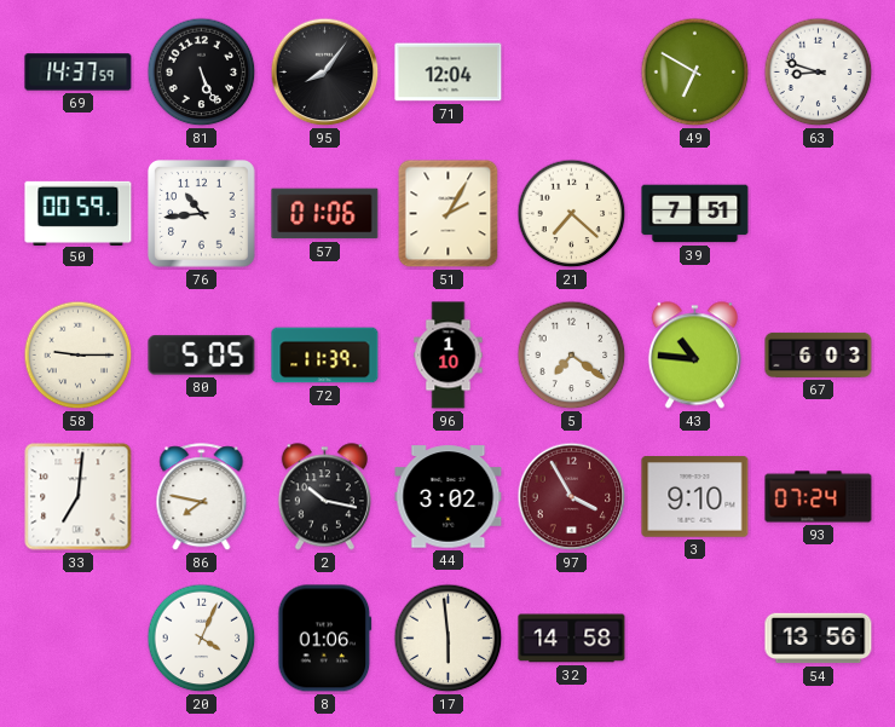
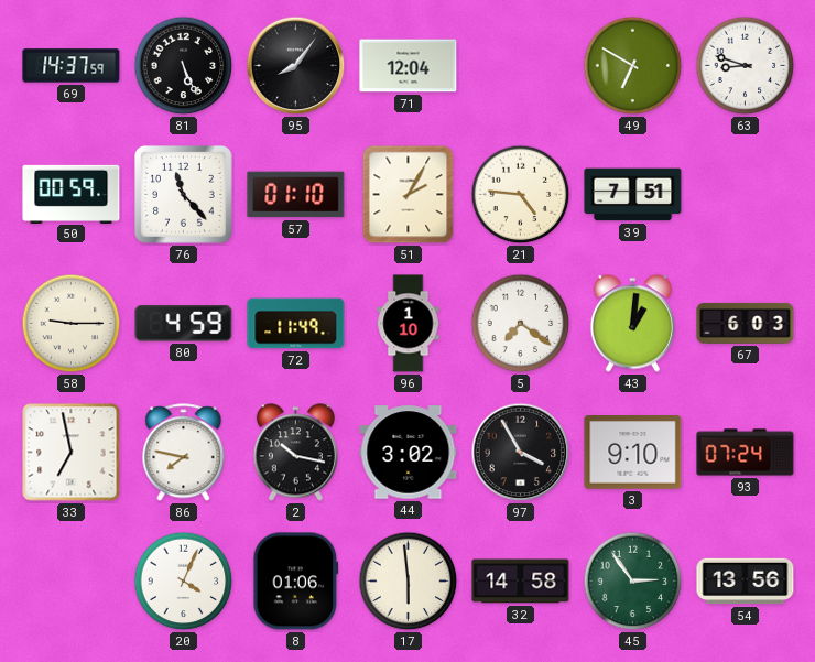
76: 10:44 -> 11:23
57: 01:06 -> 01:10
21: 7:22 -> 4:46
80: 5:05 -> 4:59
72: 11:39 -> 11:49
43: 10:46 -> 1:01
33: 7:01 -> 6:58
97 dial: burgundy -> black
45: none -> 2:54
